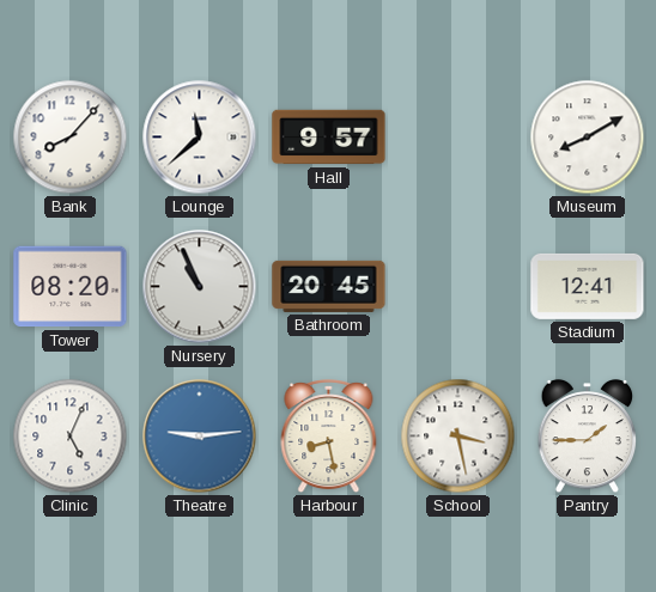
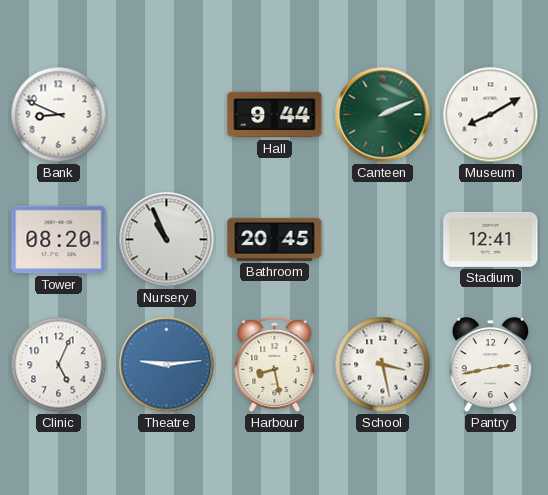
Bank: 8:07 -> 8:49
Lounge: 11:38 -> none
Hall: 9:57 -> 9:44
Canteen: none -> 2:11
Pantry: 1:45 -> 2:43
